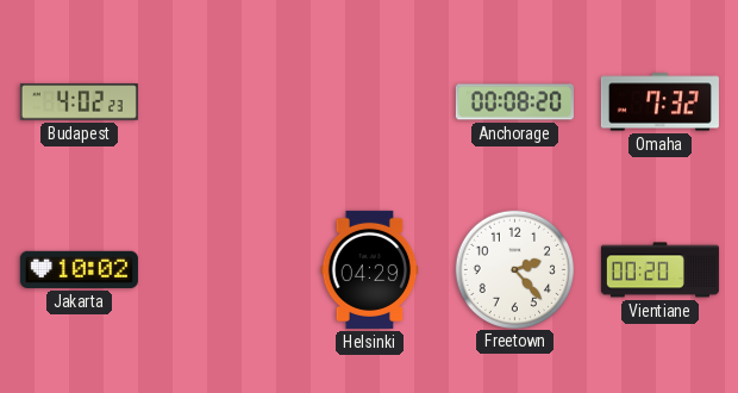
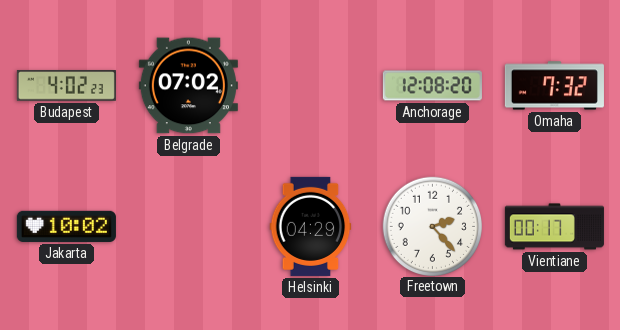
Belgrade: none -> 07:02
Anchorage: 00:08 -> 12:08
Vientiane: 00:20 -> 00:17
